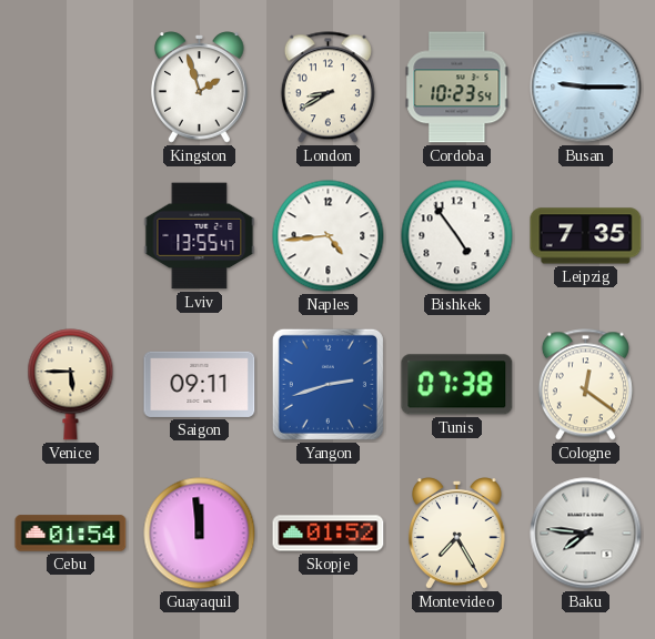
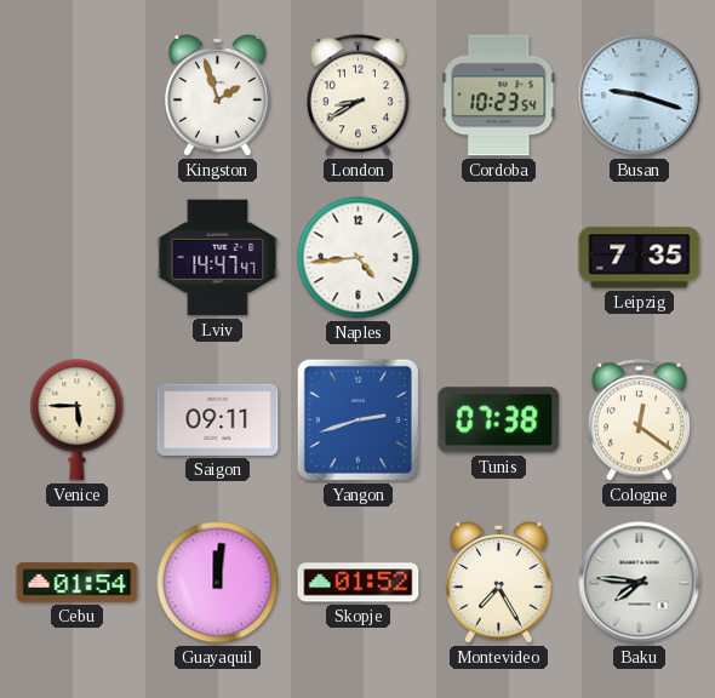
Busan: 9:15 -> 9:18
Lviv: 13:55 -> 14:47
Bishkek: 4:54 -> none
Guayaquil: 11:59 -> 12:01
